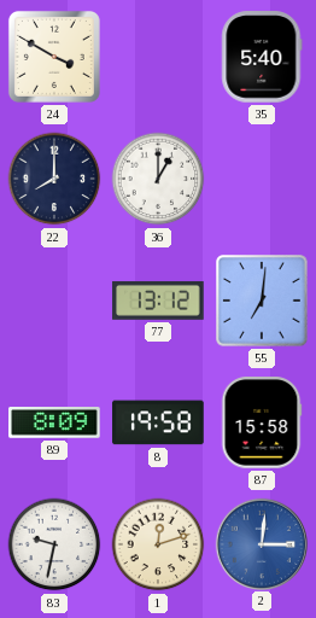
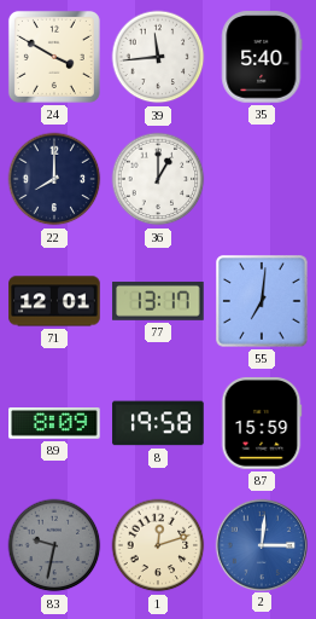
39: none -> 11:44
71: none -> 12:01
77: 13:12 -> 13:17
87: 15:58 -> 15:59
83 dial: white -> grey
